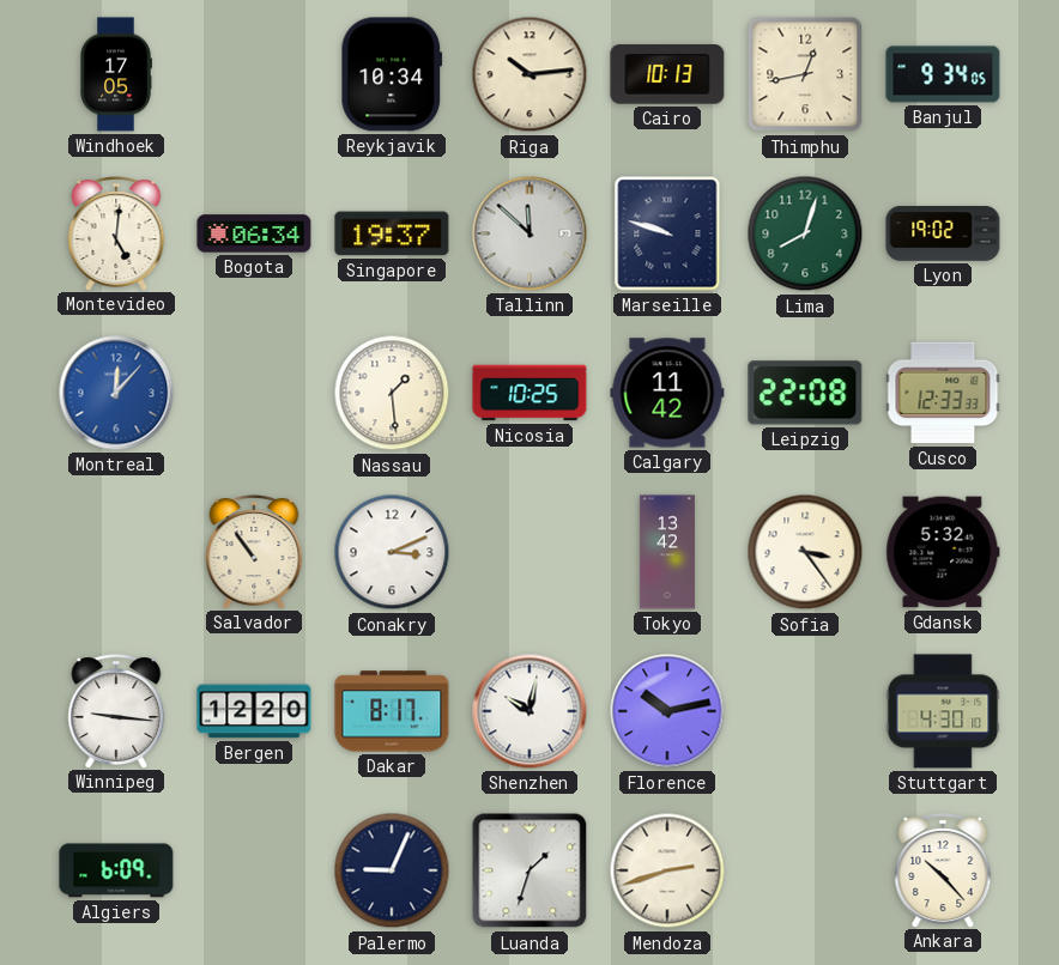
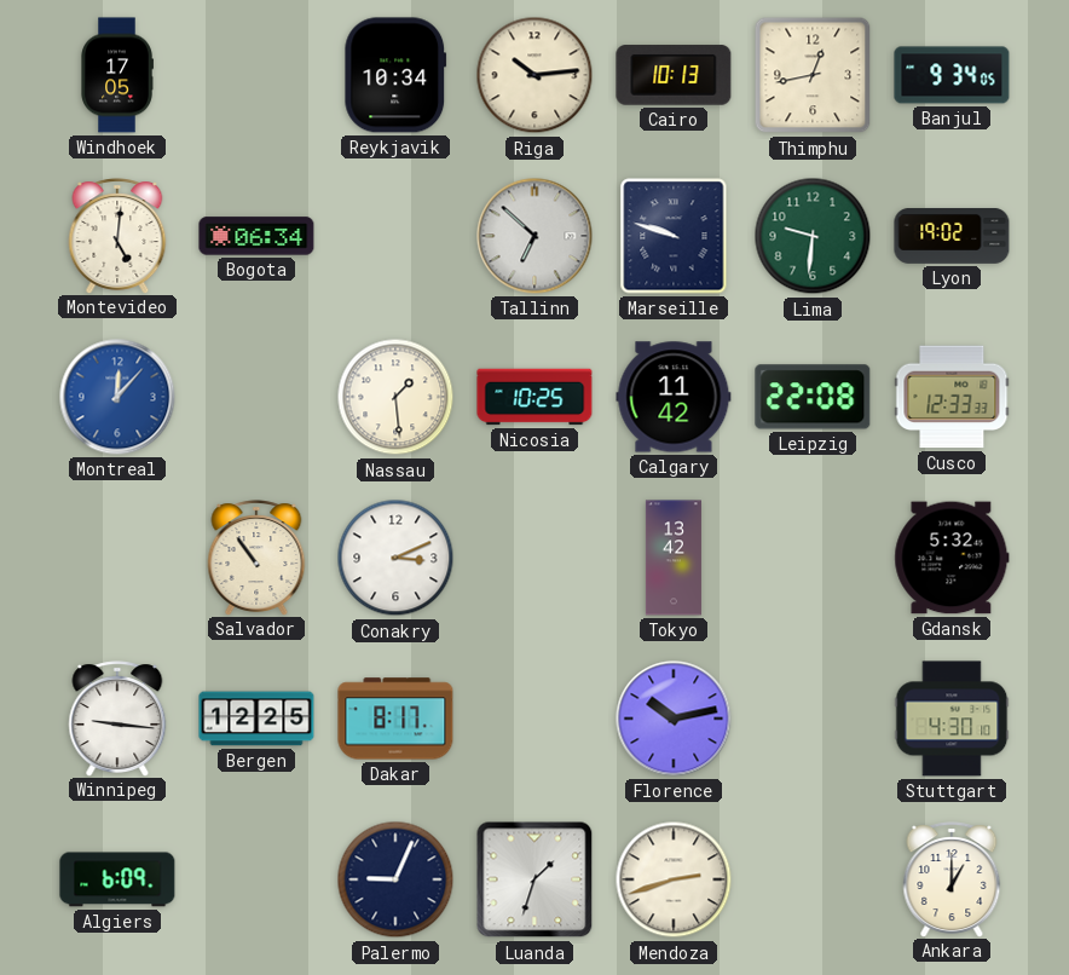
Singapore: 19:37 -> none
Tallinn: 11:52 -> 6:52
Lima: 8:03 -> 9:31
Sofia: 3:24 -> none
Bergen: 12:20 -> 12:25
Shenzhen: 10:02 -> none
Ankara: 10:23 -> 1:00
